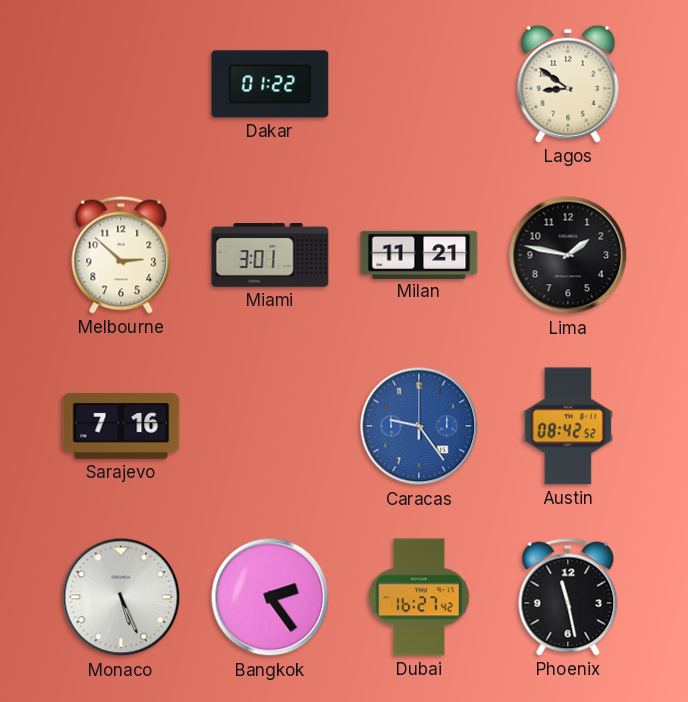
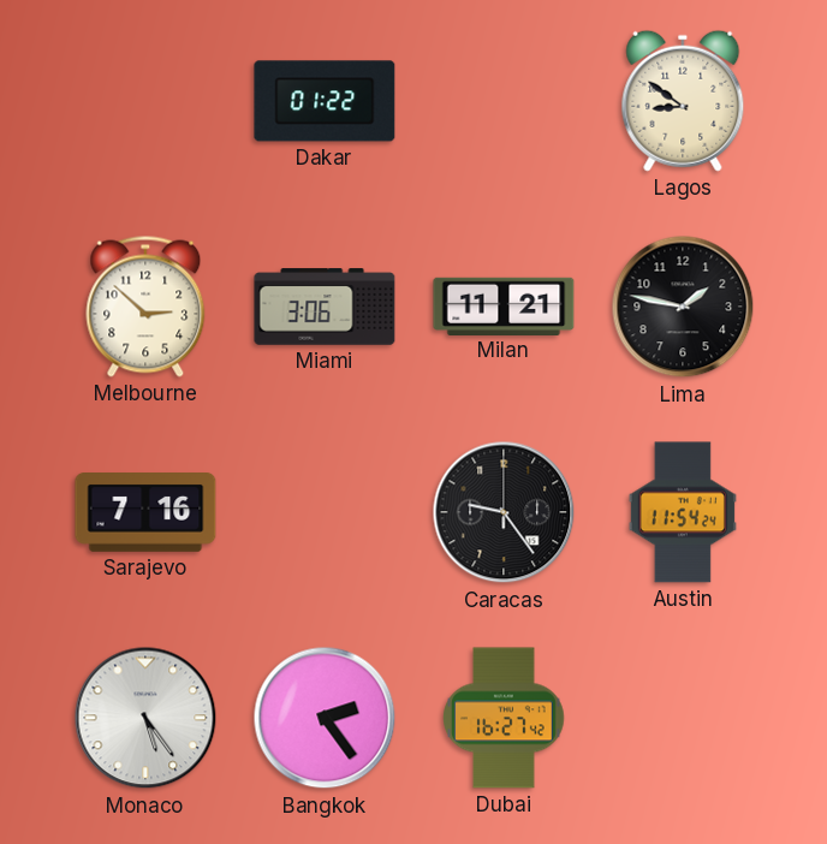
Miami: 3:01 -> 3:06
Caracas dial: blue -> black
Austin: 08:42 -> 11:54
Monaco: 5:26 -> 5:24
Phoenix: 11:28 -> none
